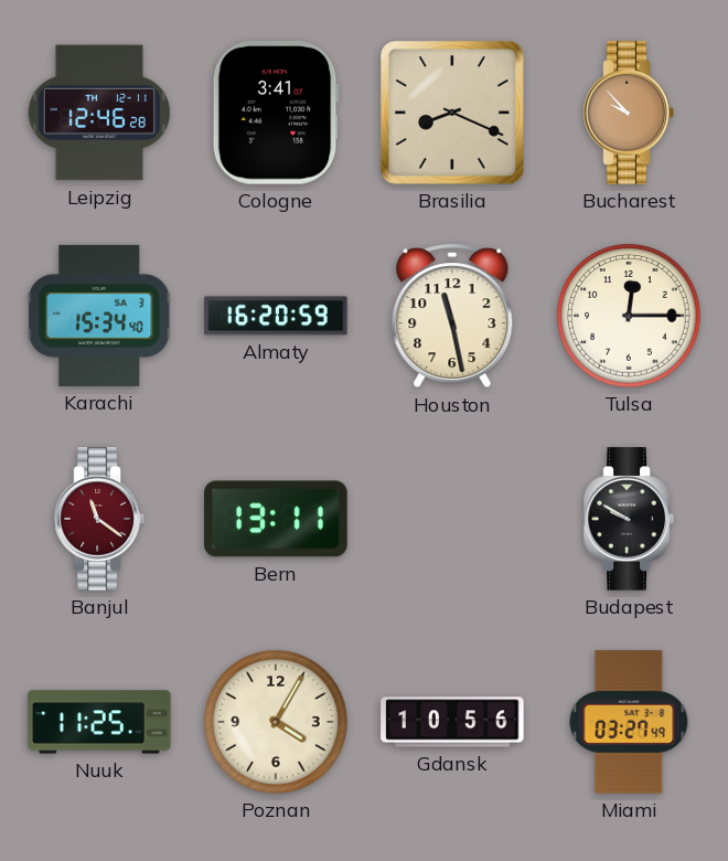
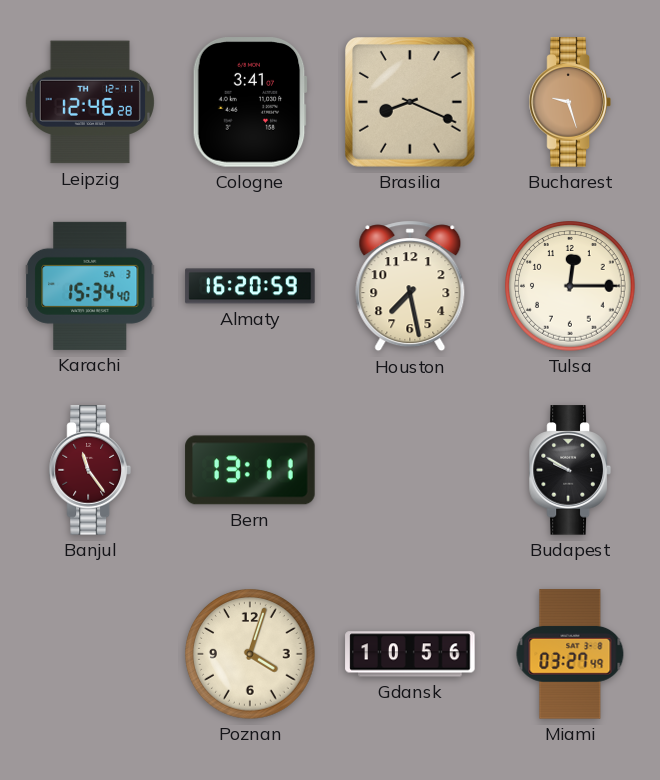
Bucharest: 9:53 -> 9:27
Houston: 11:28 -> 7:28
Banjul: 11:21 -> 11:24
Nuuk: 11:25 -> none
Poznan: 4:05 -> 4:03
